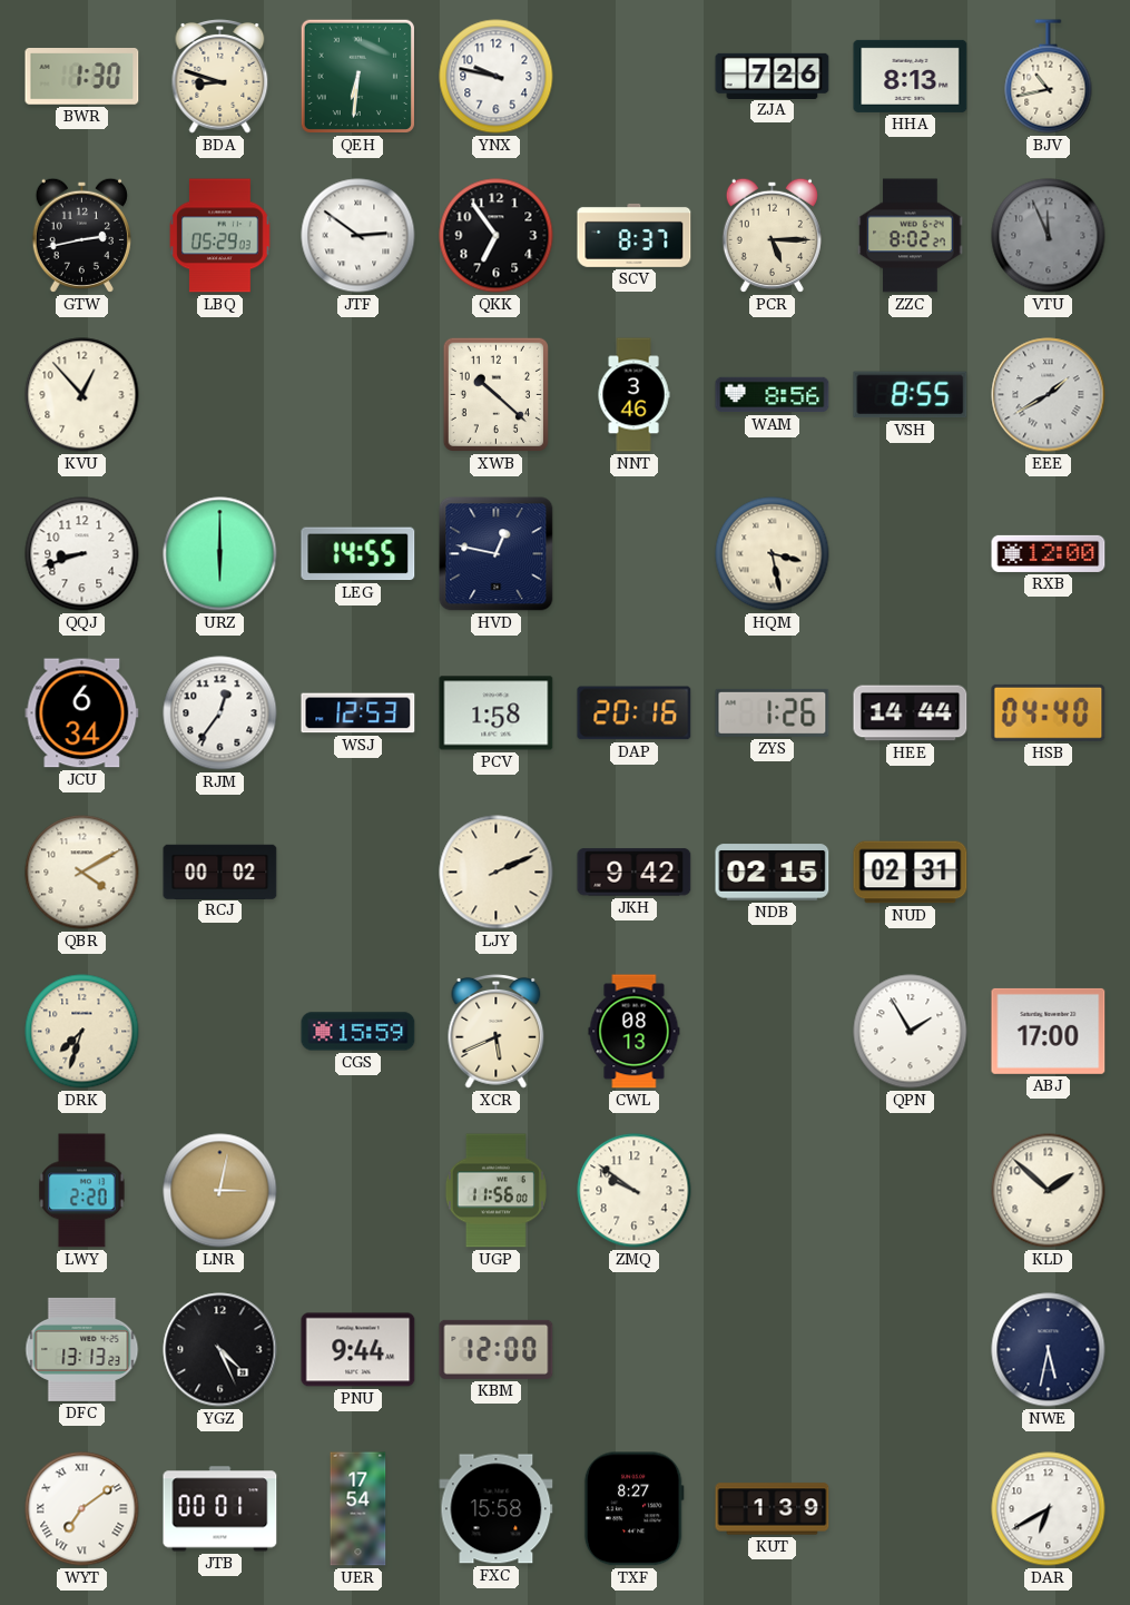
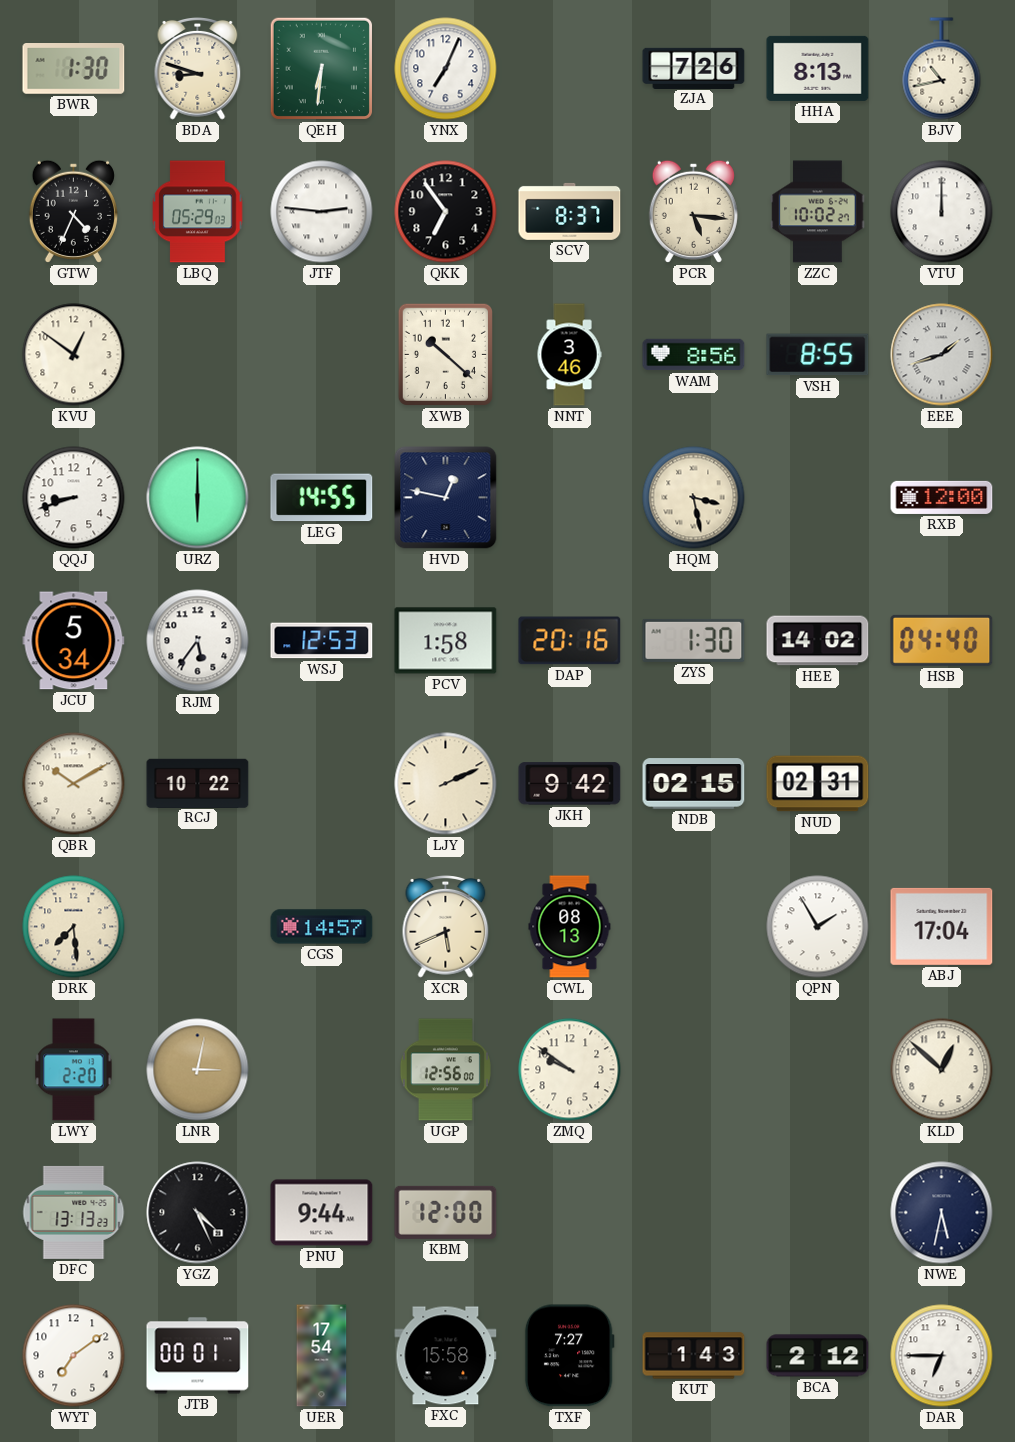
YNX: 9:47 -> 7:04
GTW: 2:43 -> 4:34
JTF: 2:51 -> 2:46
PCR: 5:15 -> 5:16
ZZC: 8:02 -> 10:02
VTU: 11:56 -> 12:00
VTU dial: grey -> white
KVU: 12:53 -> 12:51
EEE: 1:40 -> 1:42
JCU: 6:34 -> 5:34
RJM: 12:36 -> 5:36
ZYS: 1:26 -> 1:30
HEE: 14:44 -> 14:02
QBR: 4:10 -> 10:10
RCJ: 00:02 -> 10:22
DRK: 7:33 -> 7:29
CGS: 15:59 -> 14:57
ABJ: 17:00 -> 17:04
UGP: 11:56 -> 12:56
KLD: 1:52 -> 12:52
WYT numerals: Roman -> Arabic
TXF: 8:27 -> 7:27
KUT: 1:39 -> 1:43
BCA: none -> 2:12
DAR: 6:40 -> 6:45
